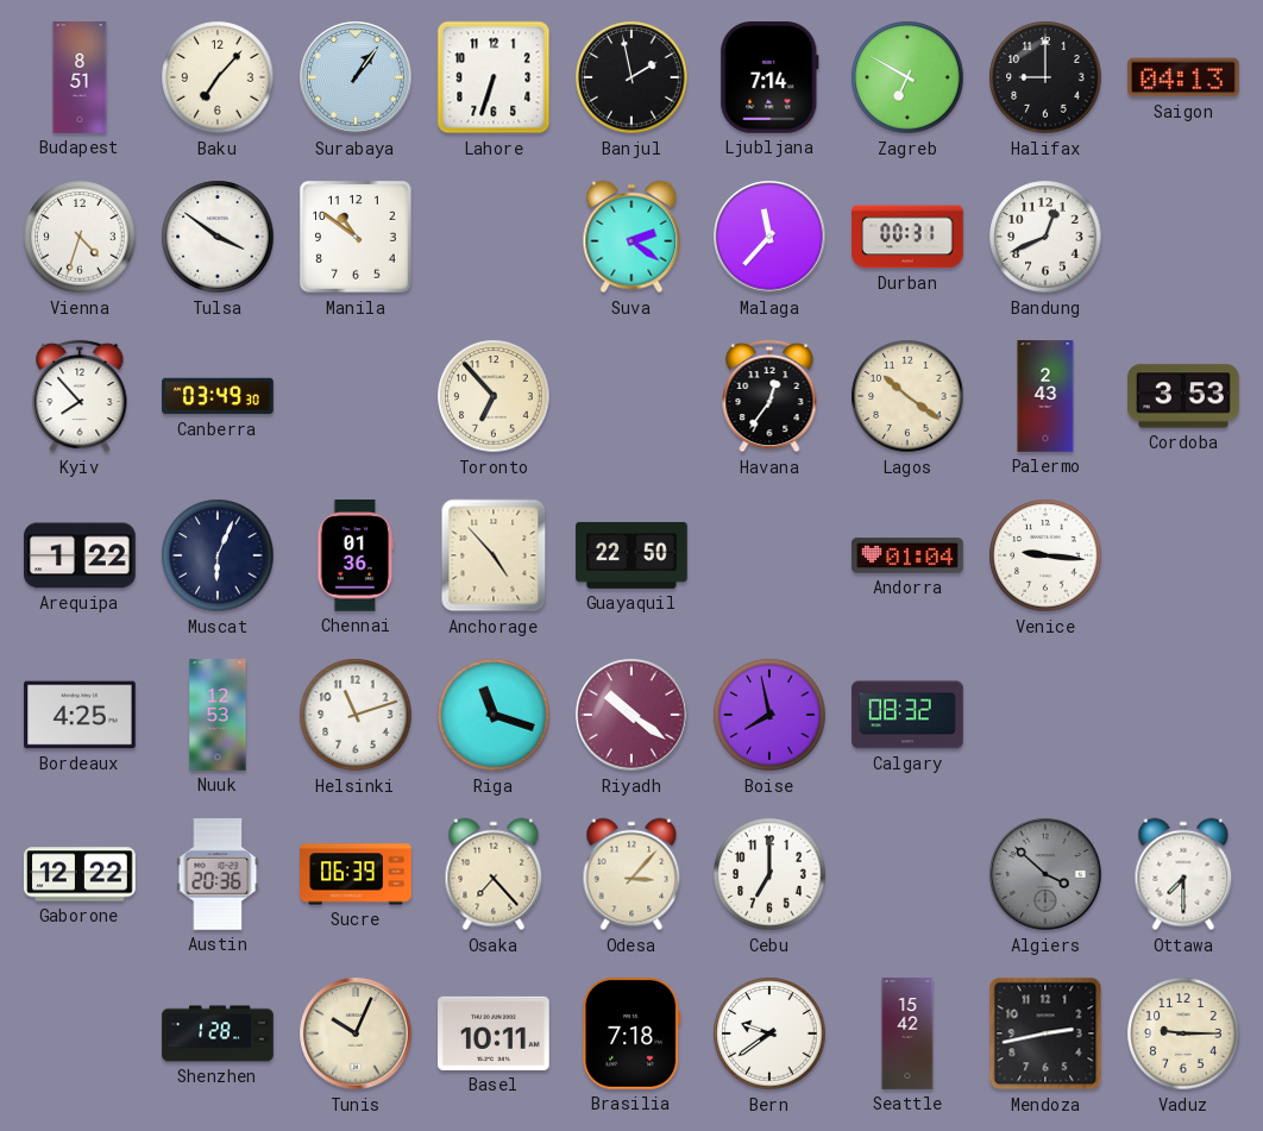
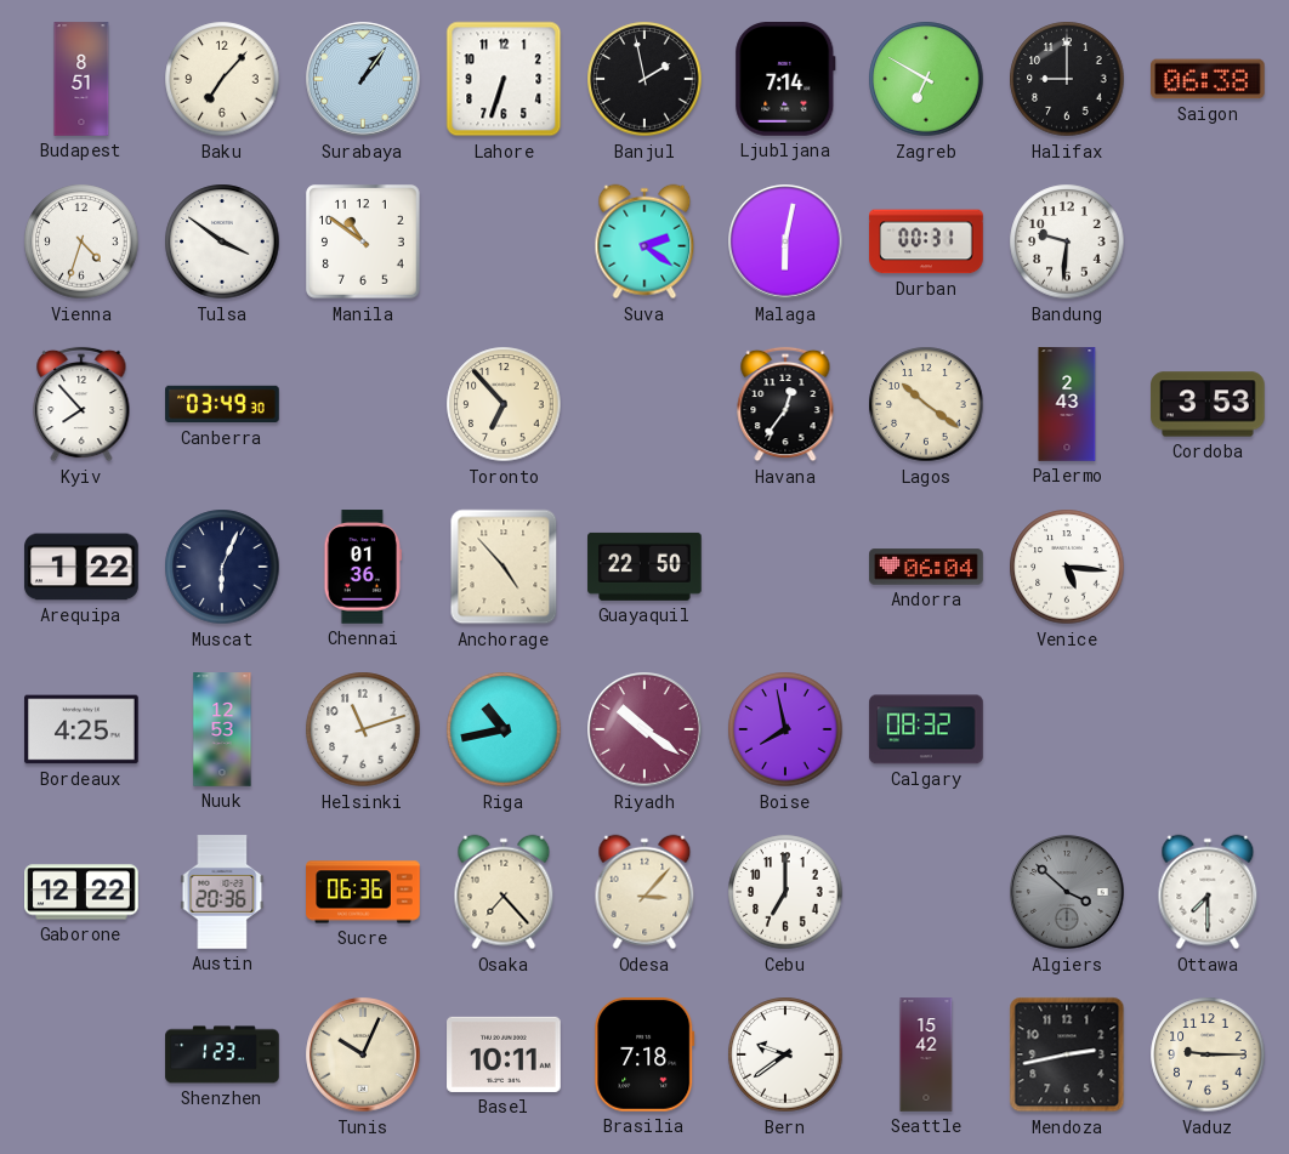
Saigon: 04:13 -> 06:38
Malaga: 11:37 -> 6:02
Bandung: 12:41 -> 9:31
Andorra: 01:04 -> 06:04
Venice: 9:16 -> 5:16
Riga: 11:18 -> 10:43
Sucre: 06:39 -> 06:36
Shenzhen: 1:28 -> 1:23
